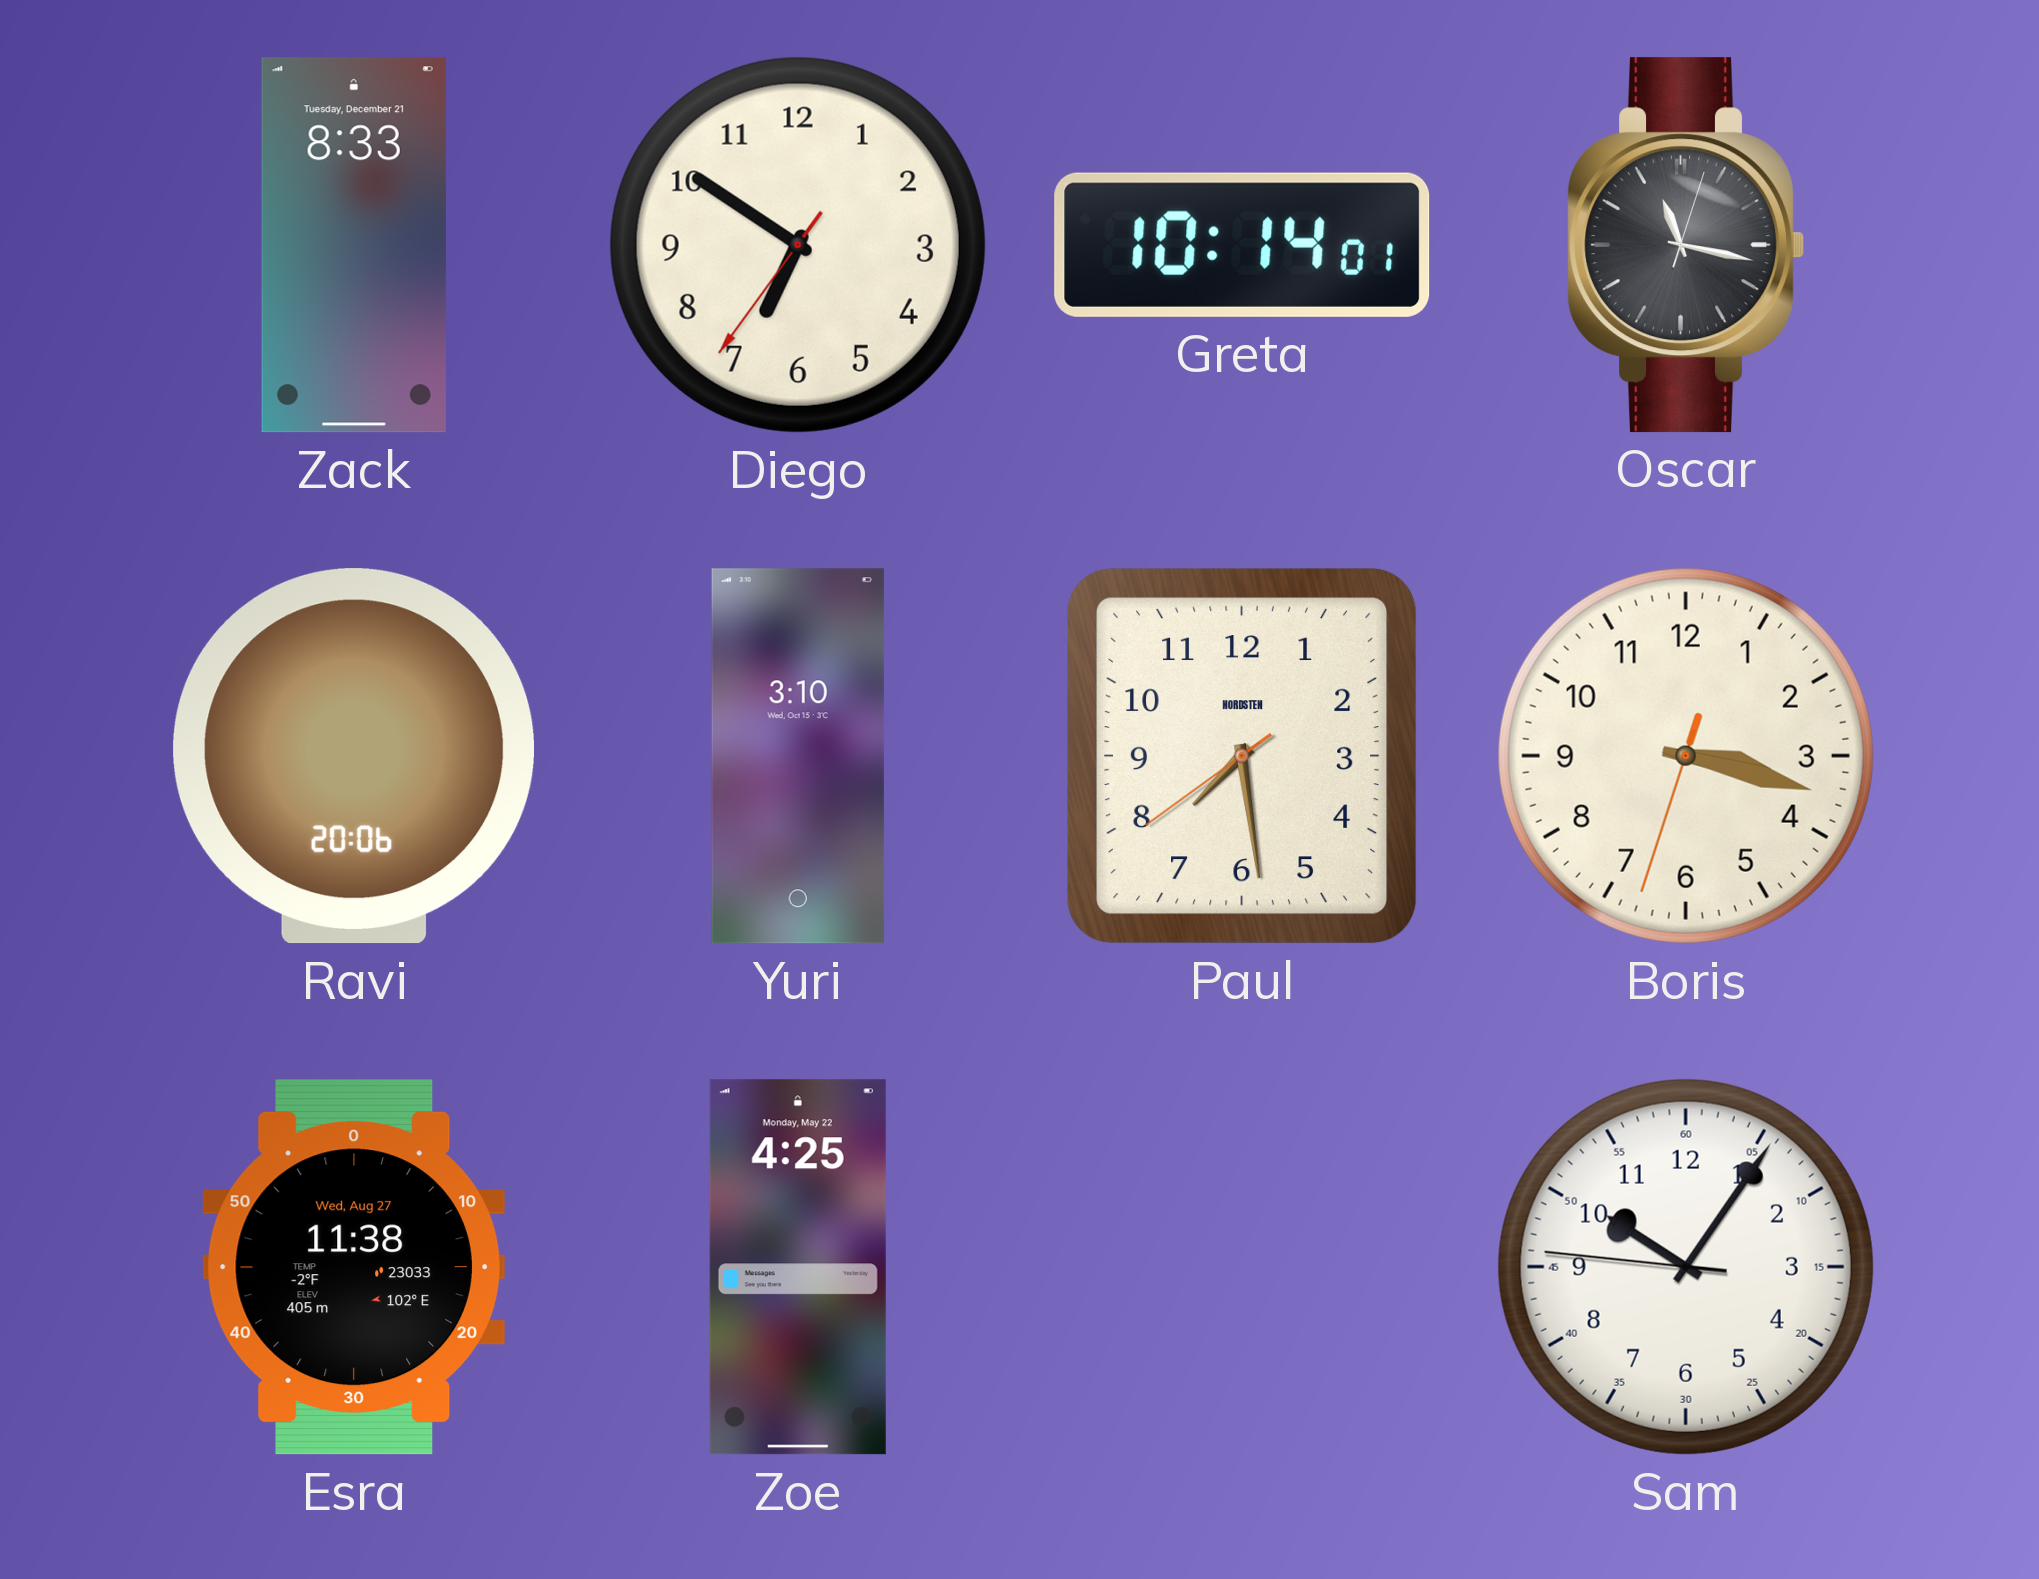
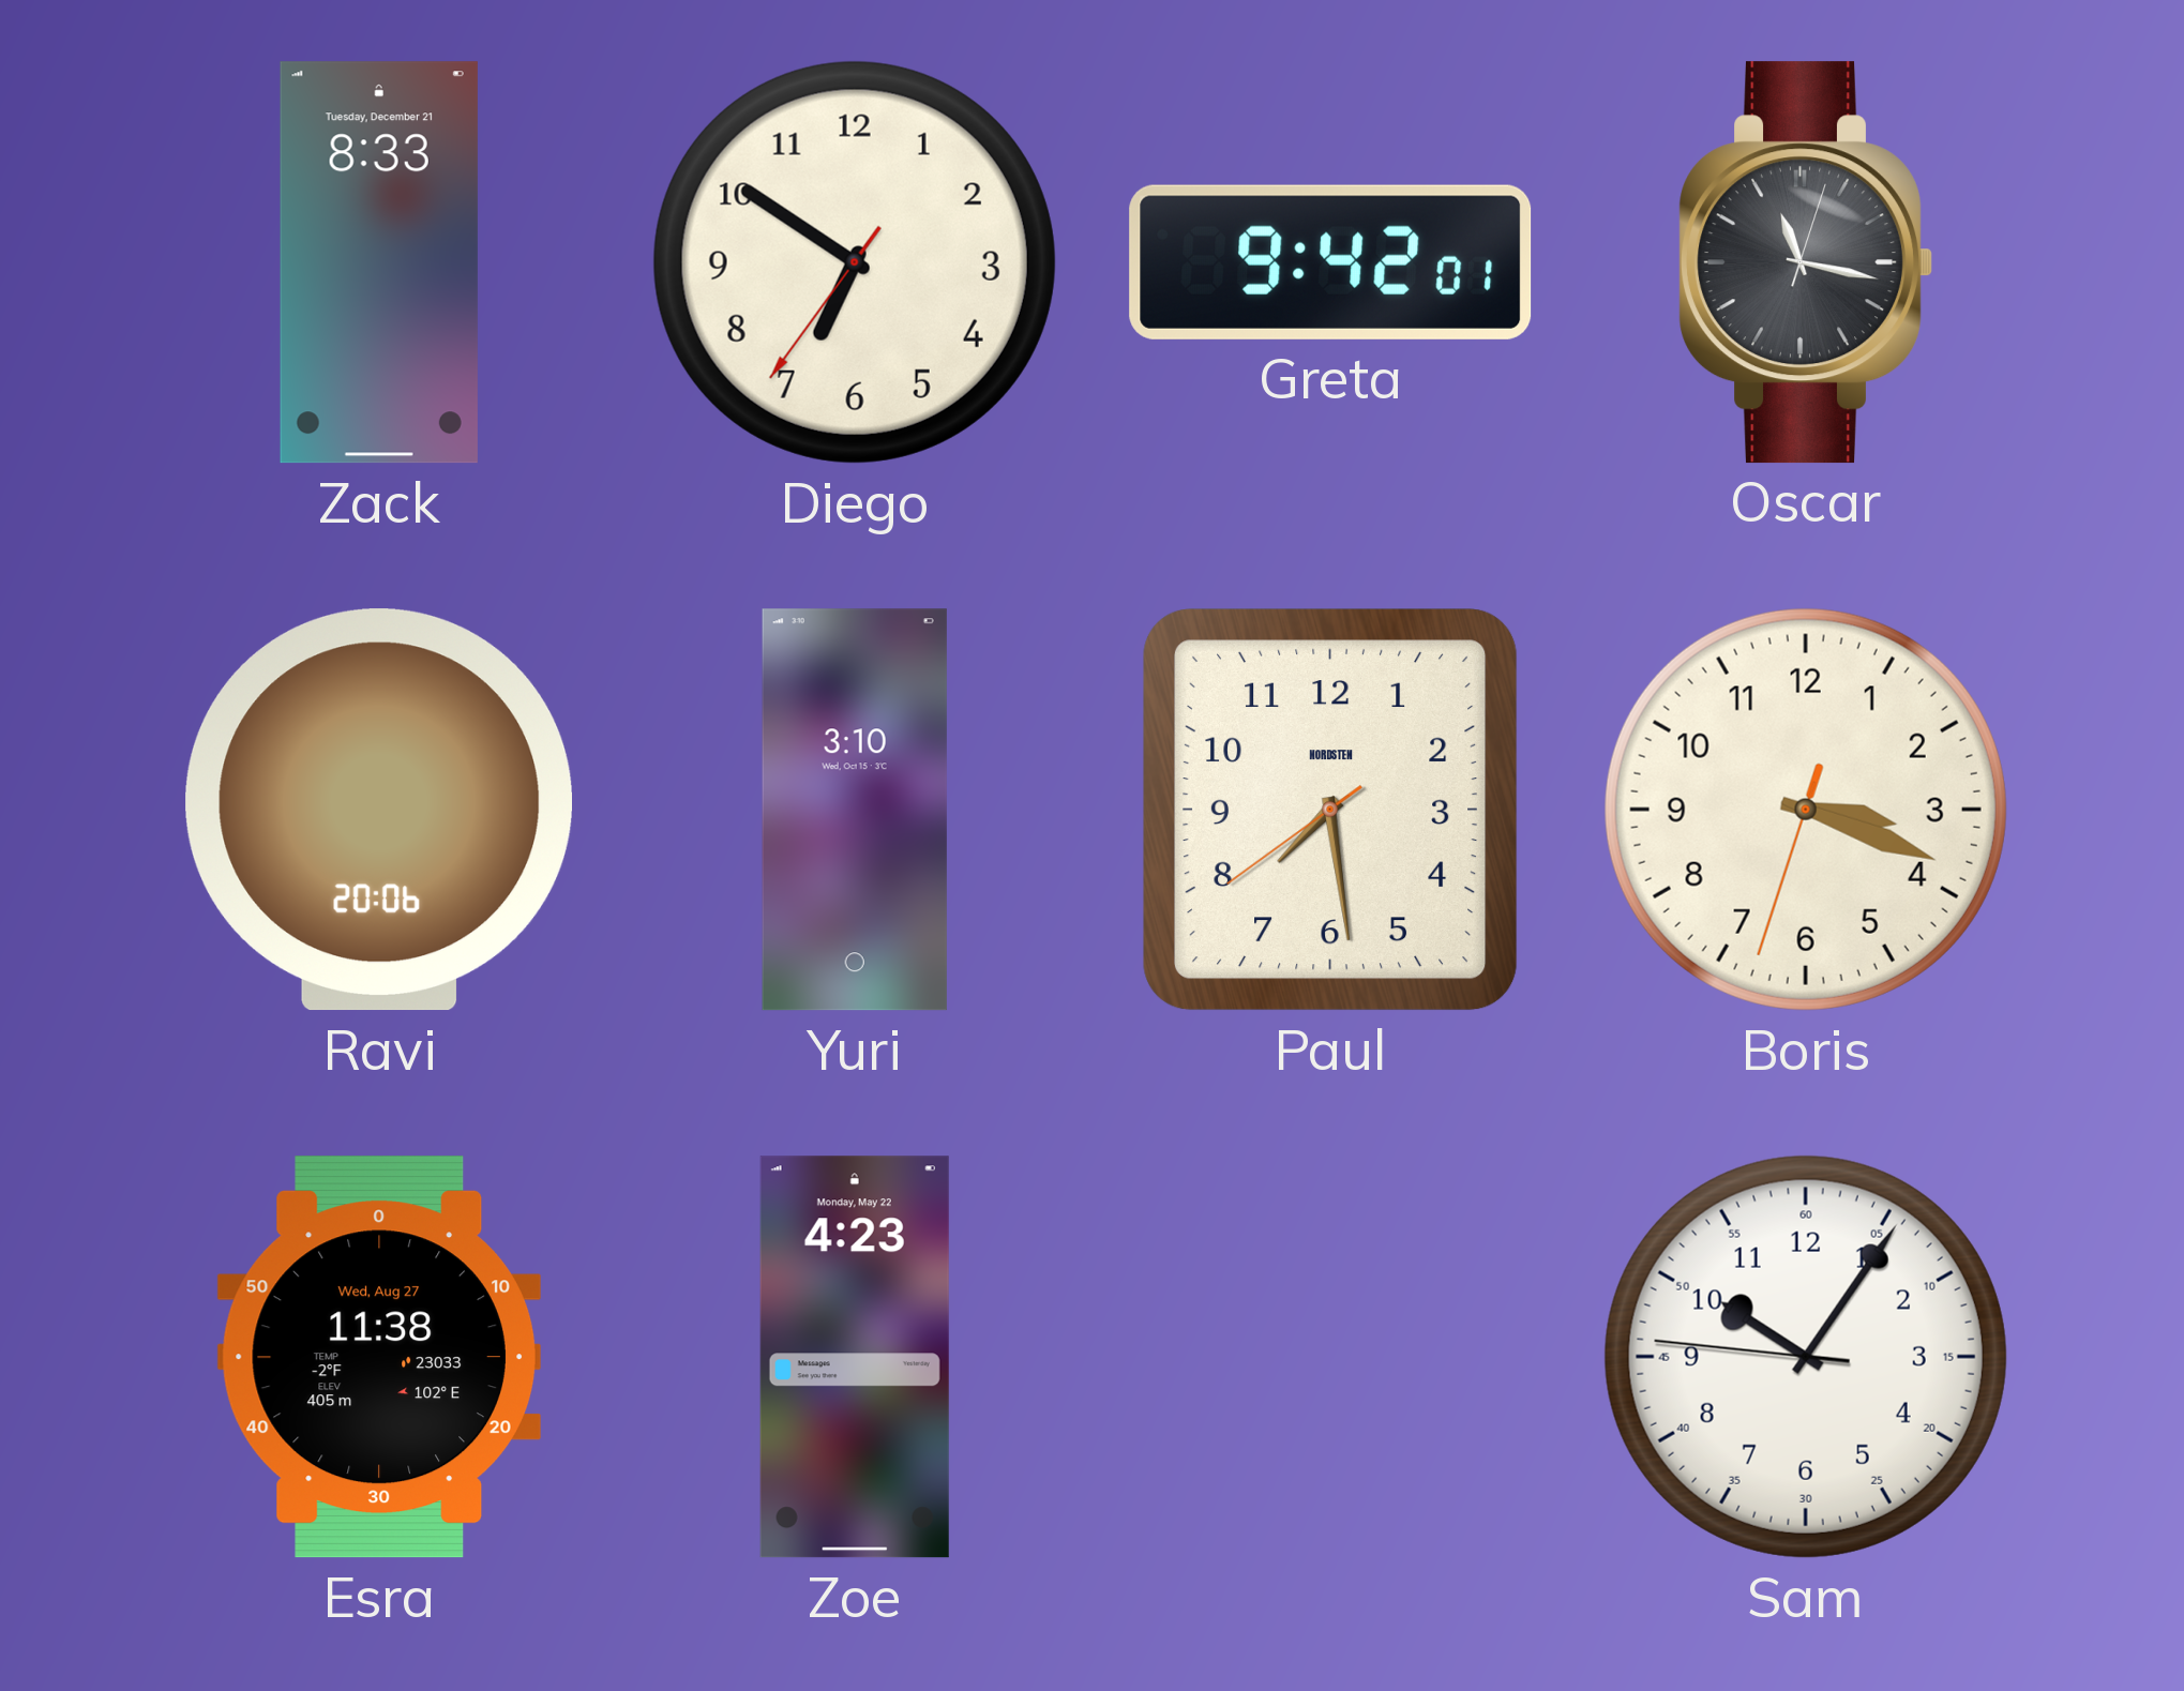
Greta: 10:14 -> 9:42
Boris: 3:17 -> 3:18
Zoe: 4:25 -> 4:23
